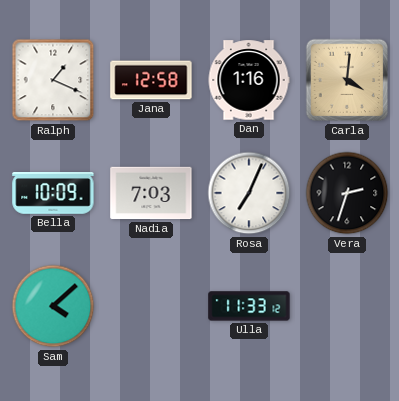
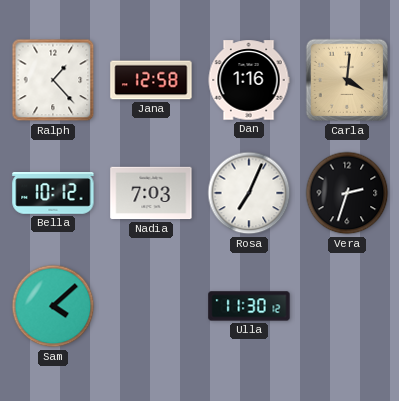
Ralph: 1:19 -> 1:23
Bella: 10:09 -> 10:12
Ulla: 11:33 -> 11:30
